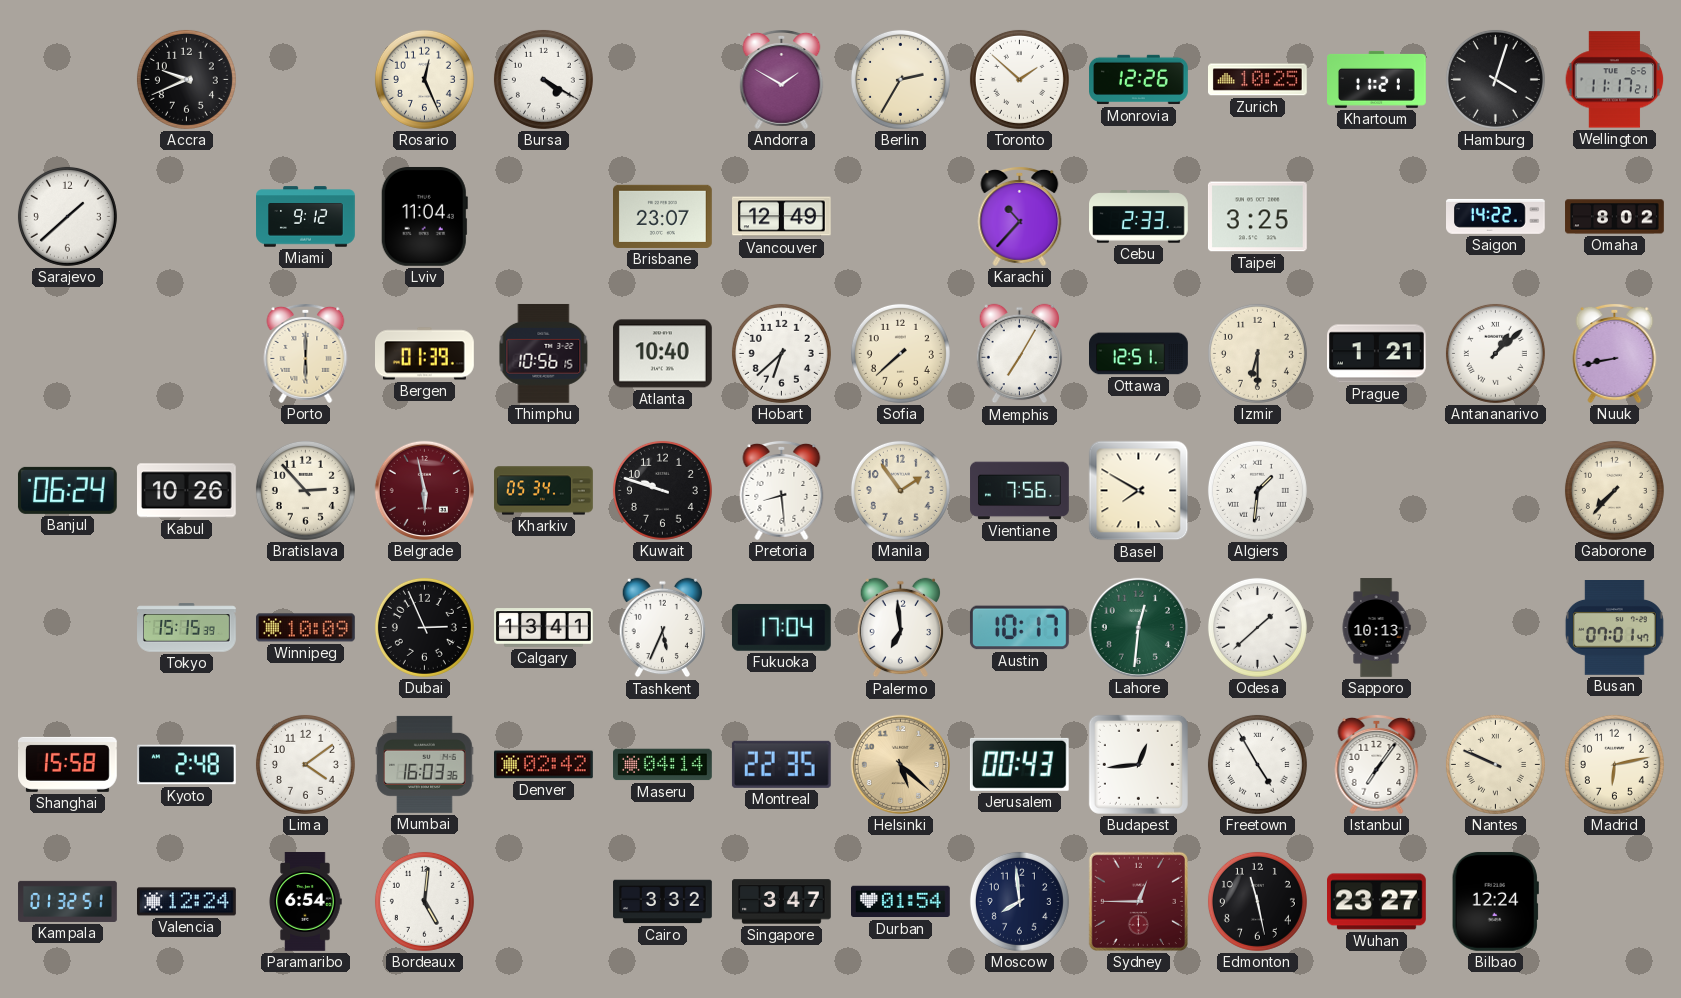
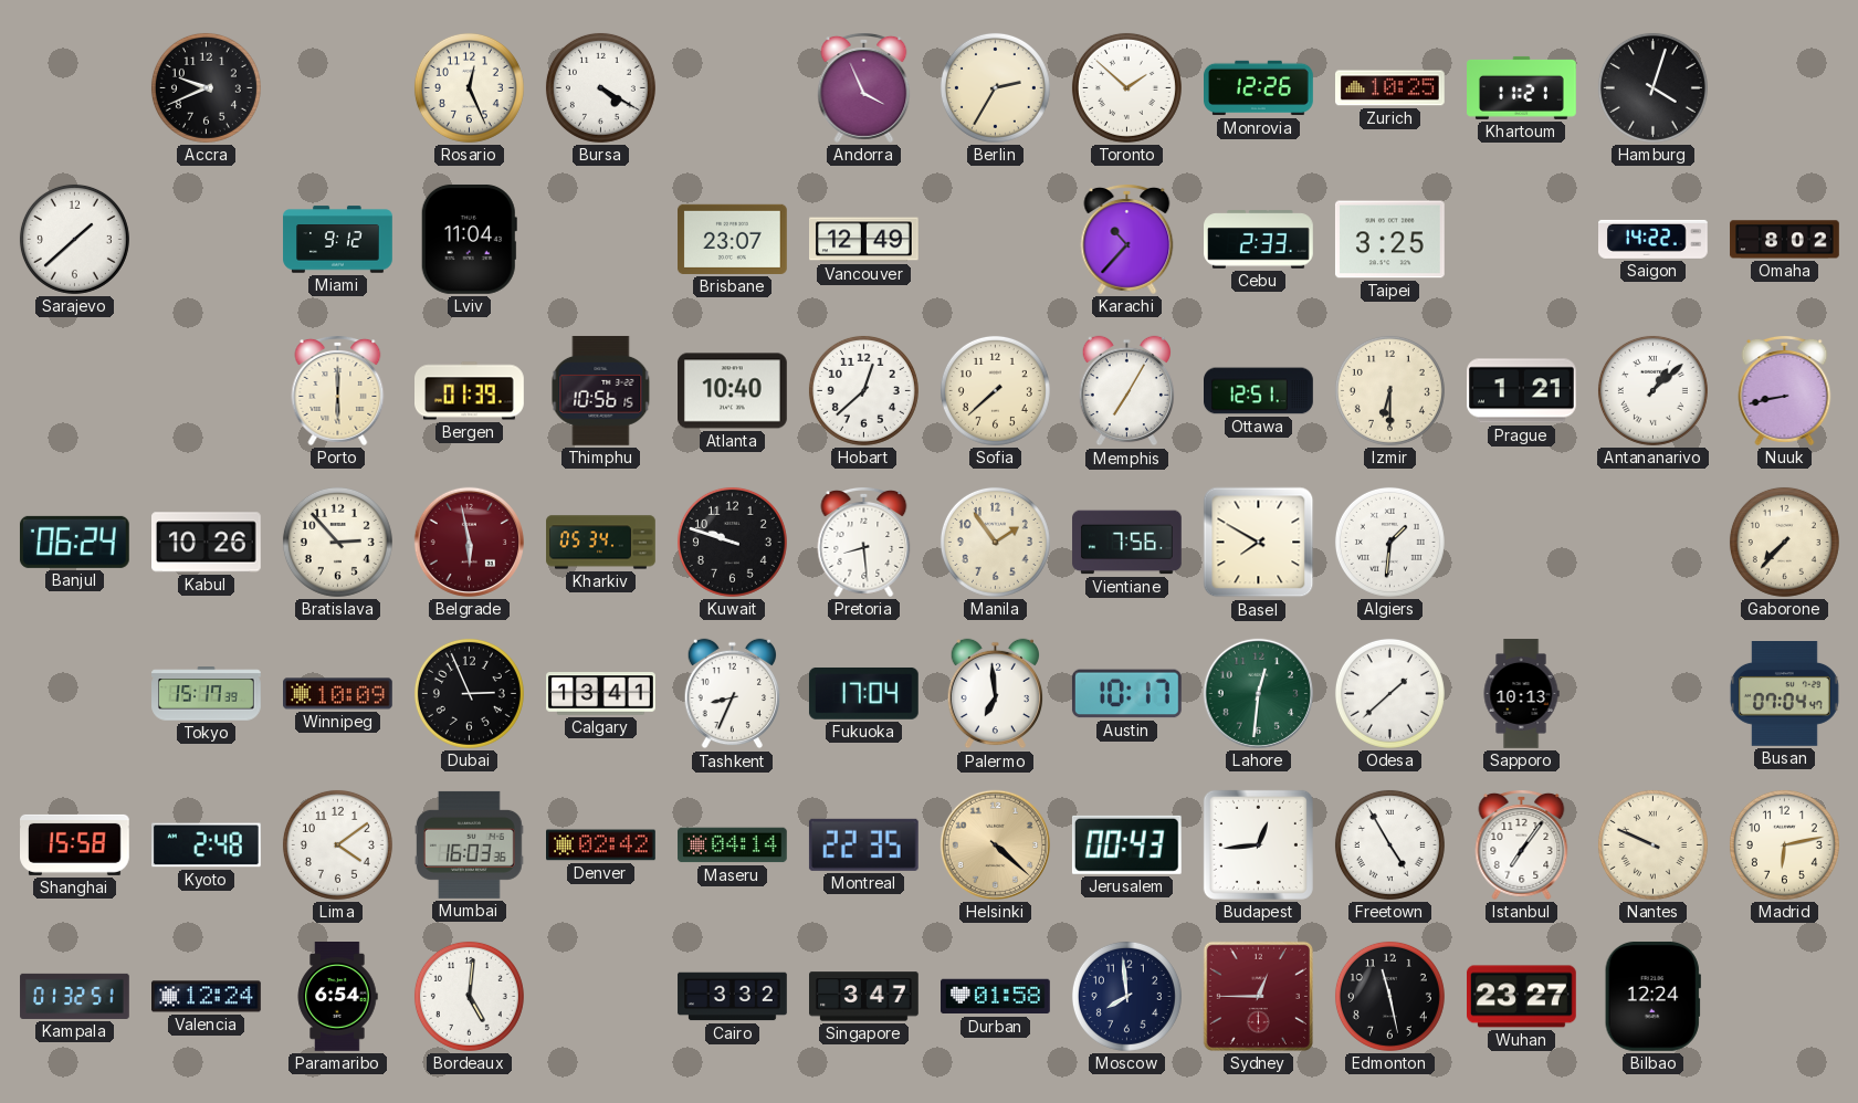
Andorra: 1:50 -> 3:56
Wellington: 11:17 -> none
Hobart: 6:38 -> 12:38
Tokyo: 15:15 -> 15:17
Tashkent: 5:34 -> 8:34
Busan: 07:01 -> 07:04
Helsinki: 5:22 -> 4:22
Durban: 01:54 -> 01:58
